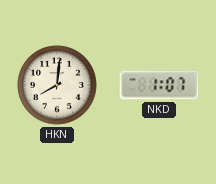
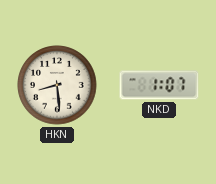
HKN: 8:01 -> 8:29
